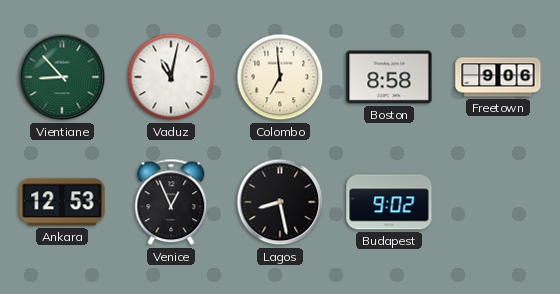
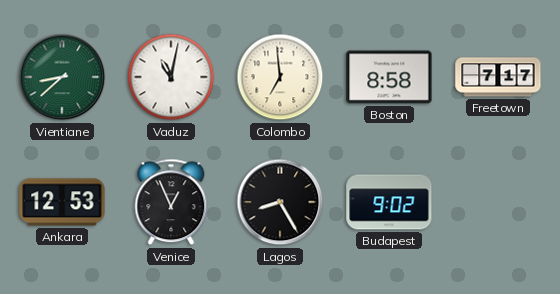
Vientiane: 8:53 -> 8:38
Freetown: 9:06 -> 7:17
Lagos: 8:28 -> 8:25
